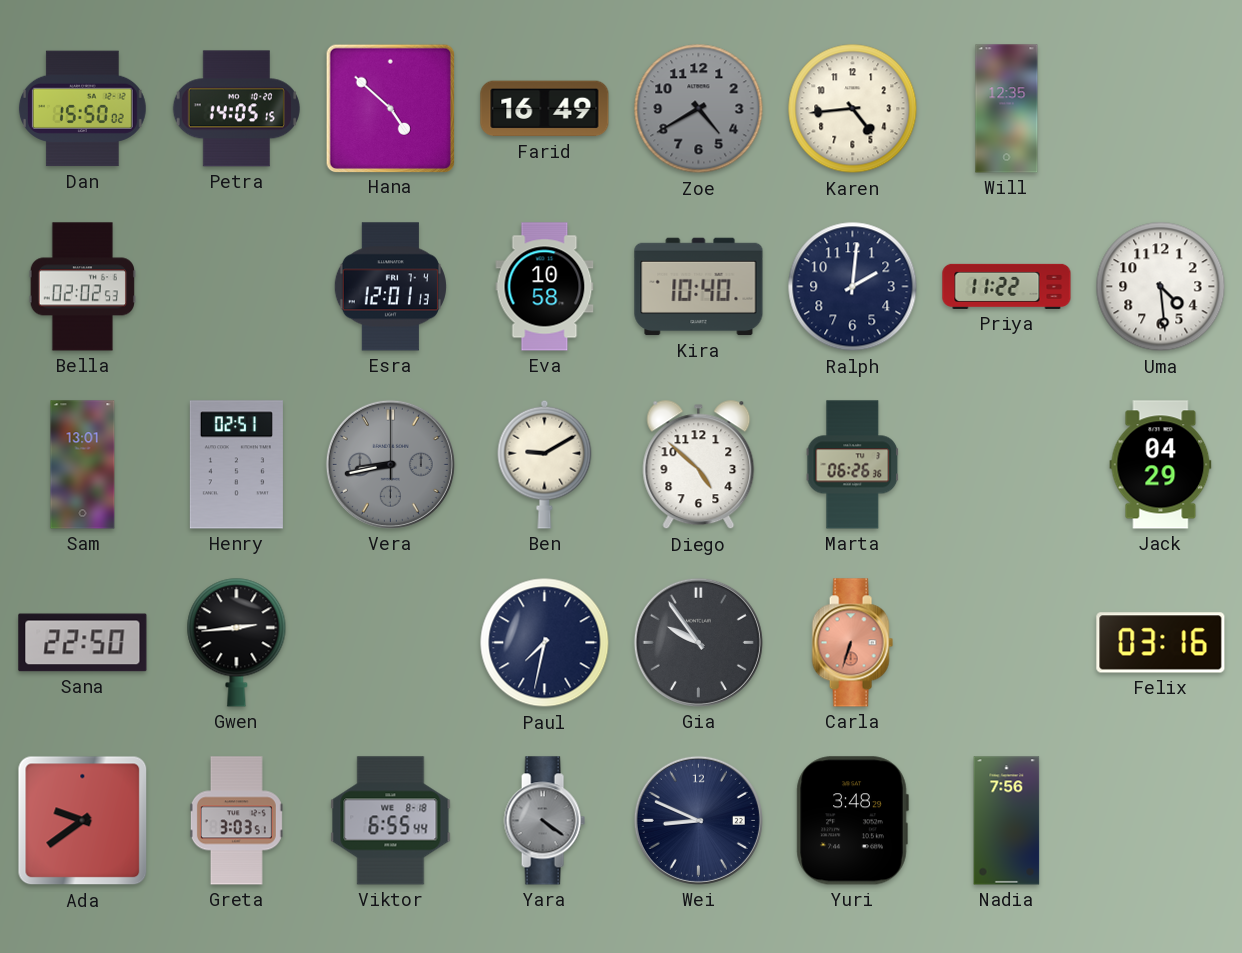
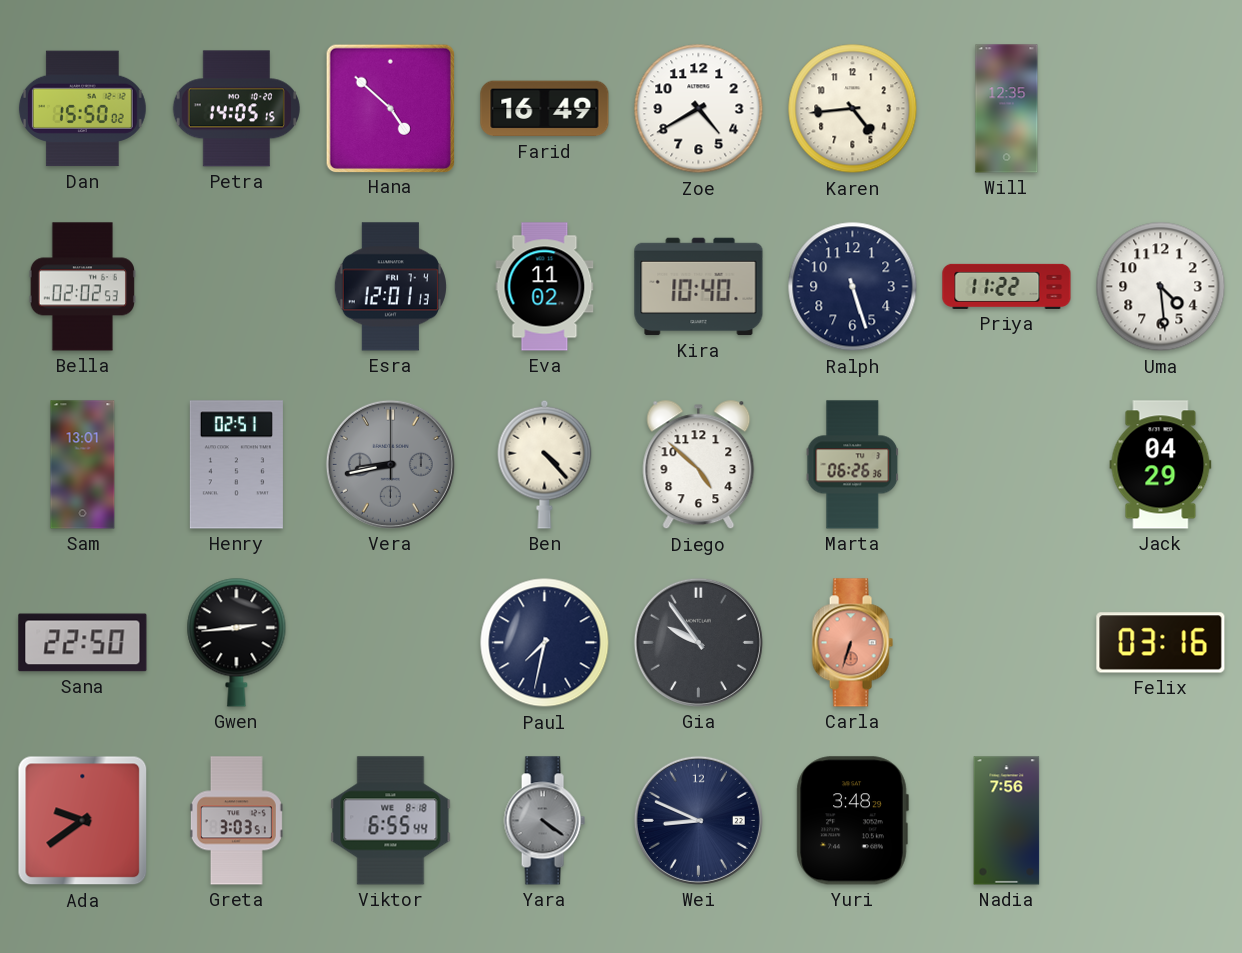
Zoe dial: grey -> white
Eva: 10:58 -> 11:02
Ralph: 2:01 -> 5:27
Ben: 9:10 -> 4:23
